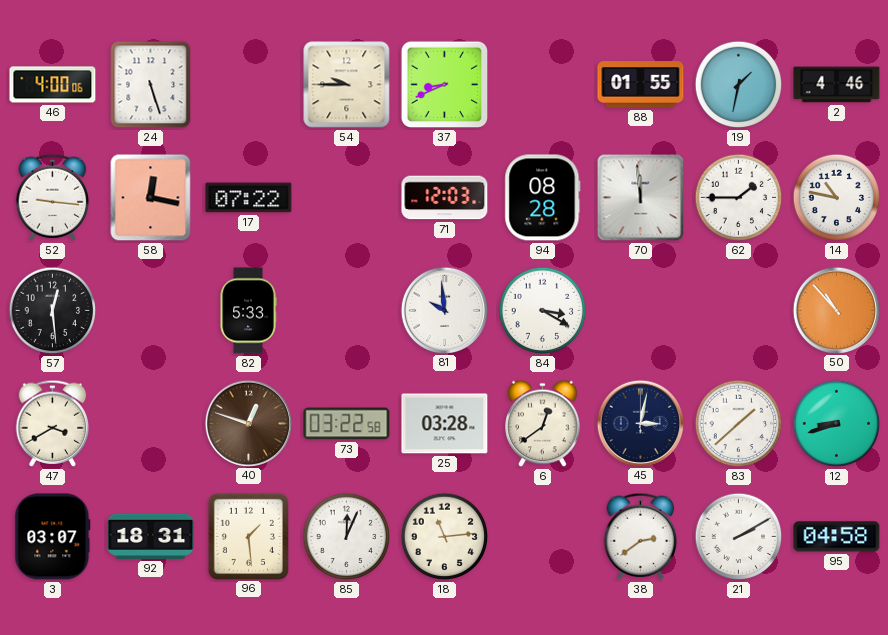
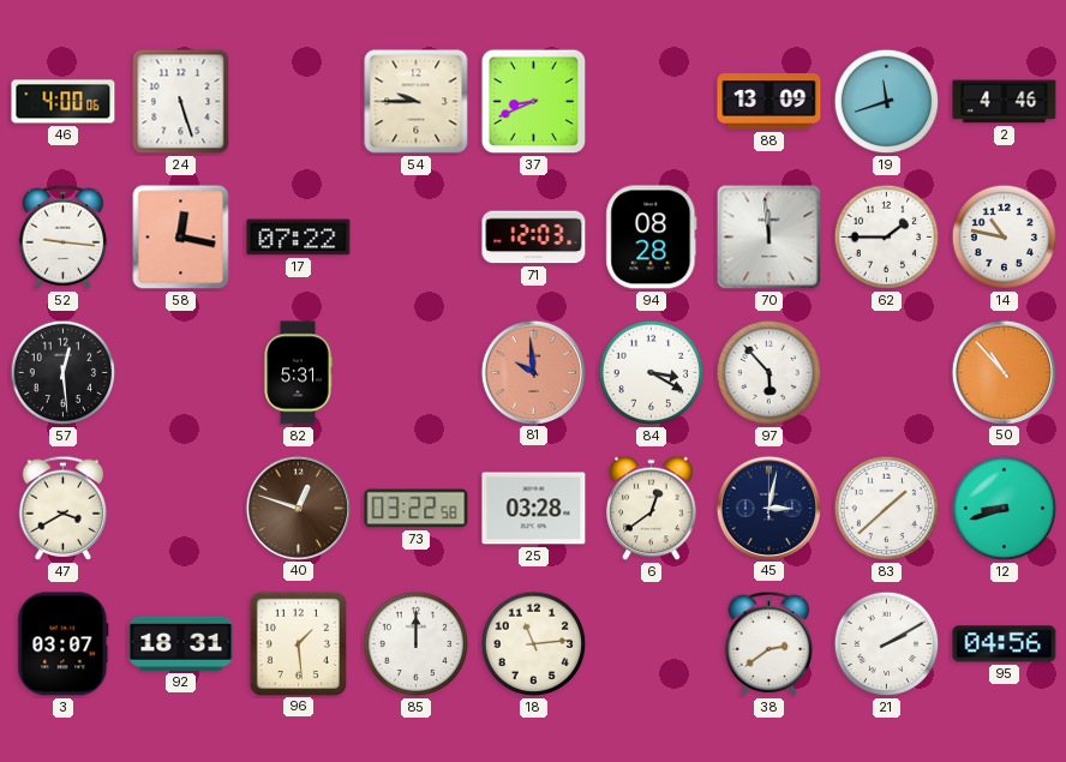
88: 01:55 -> 13:09
19: 1:32 -> 11:42
82: 5:33 -> 5:31
81 dial: white -> salmon
97: none -> 5:53
85: 12:04 -> 12:00
95: 04:58 -> 04:56
